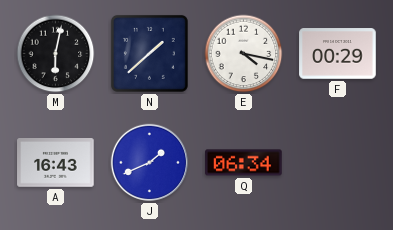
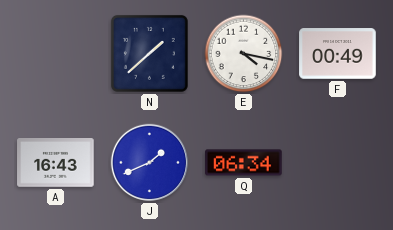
M: 6:02 -> none
F: 00:29 -> 00:49
